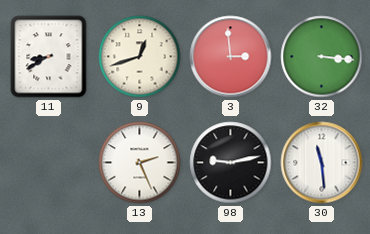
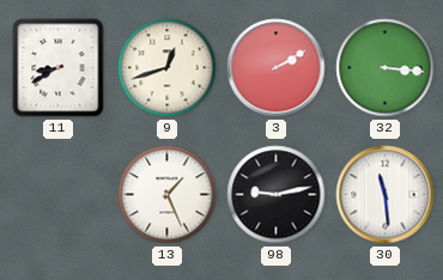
3: 2:59 -> 2:10
13: 2:26 -> 1:26
